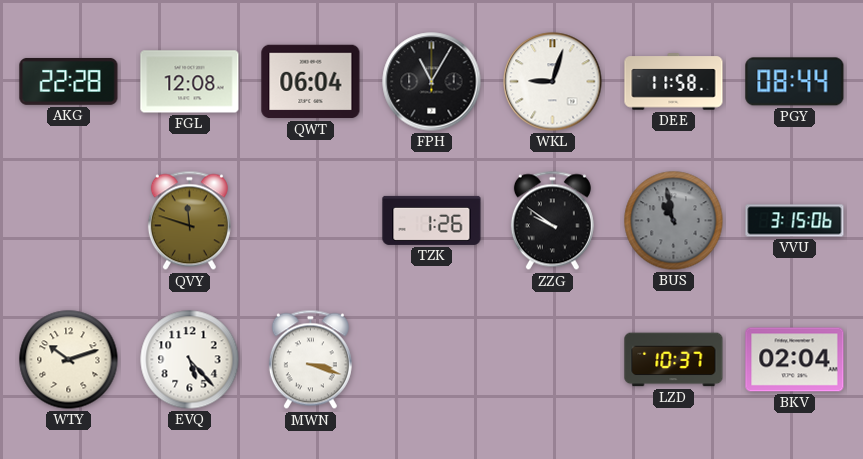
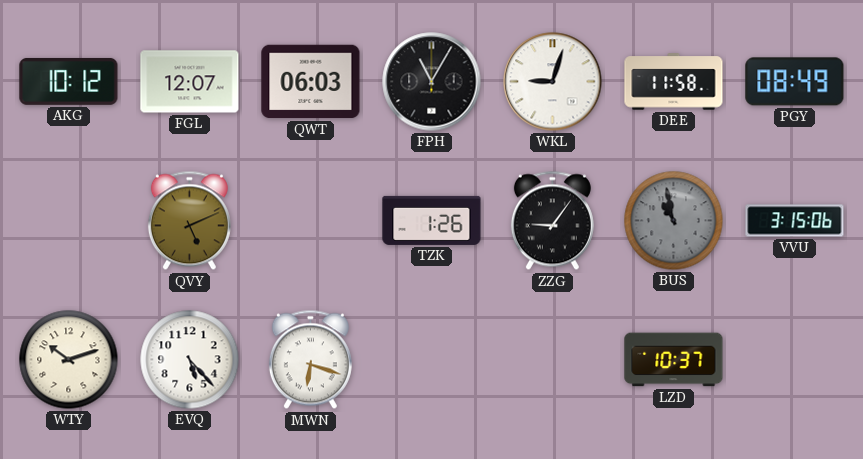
AKG: 22:28 -> 10:12
FGL: 12:08 -> 12:07
QWT: 06:04 -> 06:03
PGY: 08:44 -> 08:49
QVY: 11:48 -> 5:11
ZZG: 9:51 -> 9:06
MWN: 3:18 -> 6:18
BKV: 02:04 -> none
